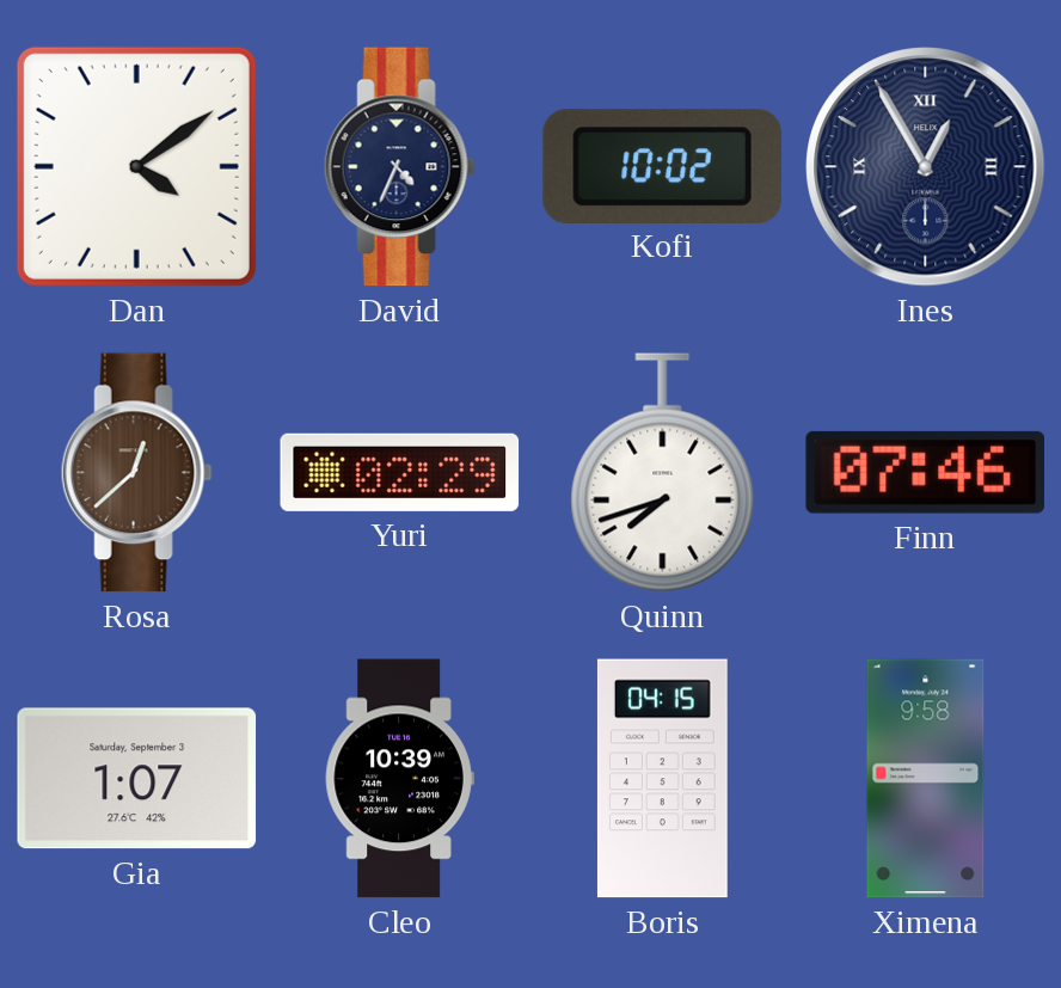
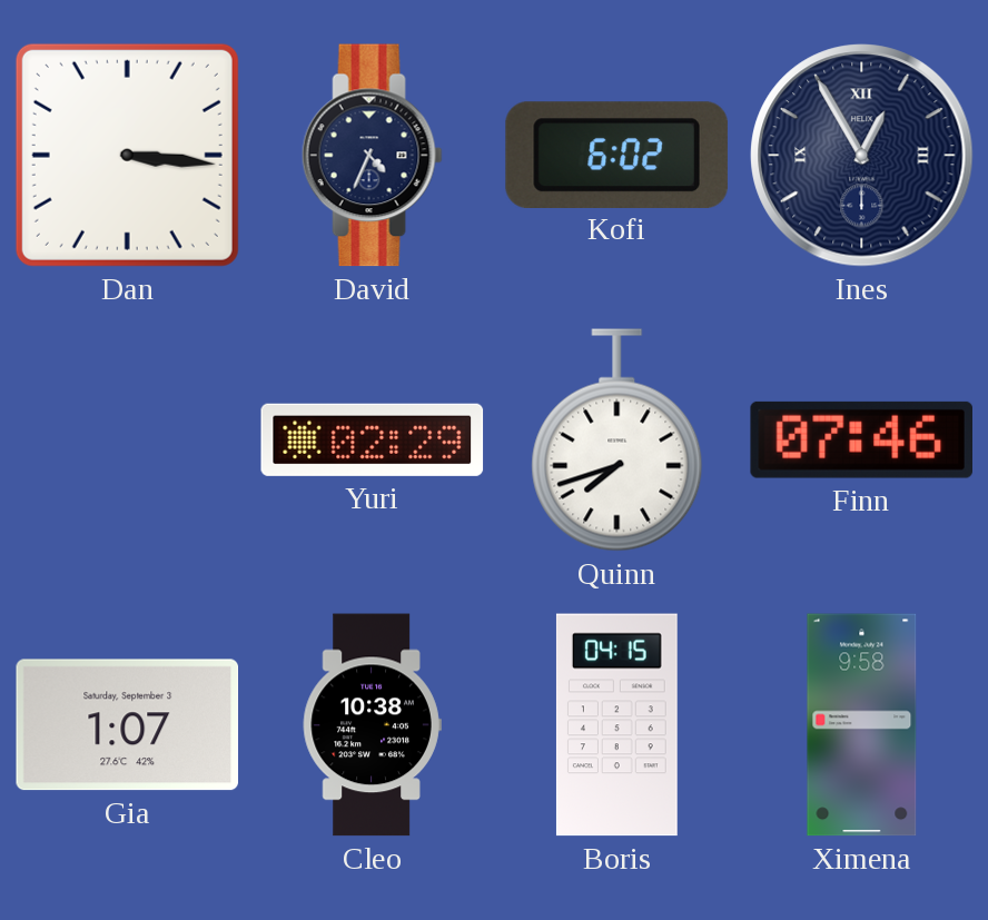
Dan: 4:09 -> 3:16
Kofi: 10:02 -> 6:02
Rosa: 12:38 -> none
Cleo: 10:39 -> 10:38
